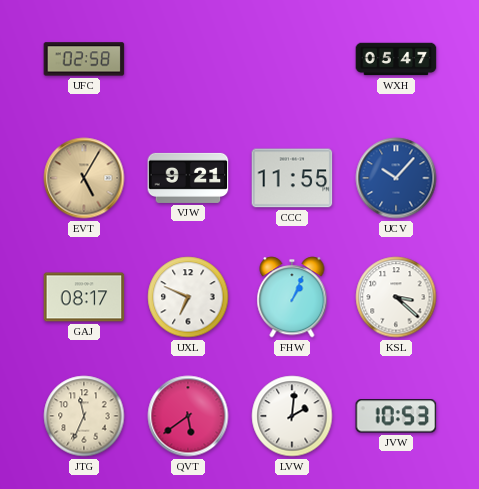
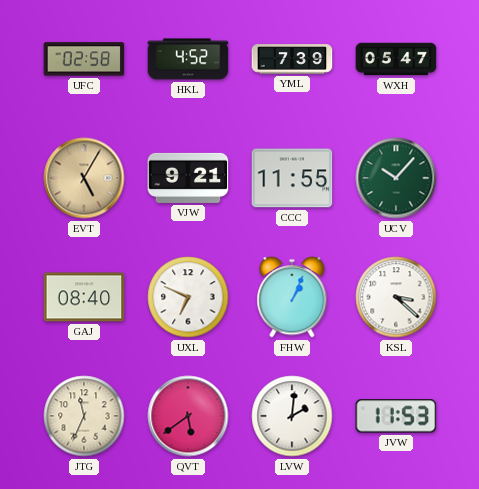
HKL: none -> 4:52
YML: none -> 7:39
UCV dial: blue -> green
GAJ: 08:17 -> 08:40
JVW: 10:53 -> 11:53
